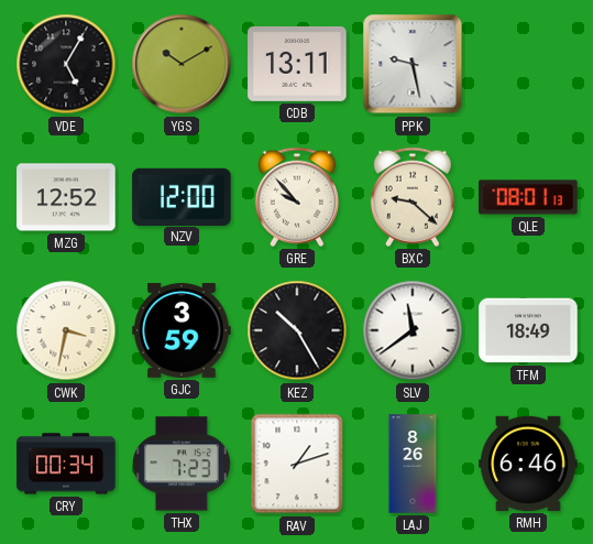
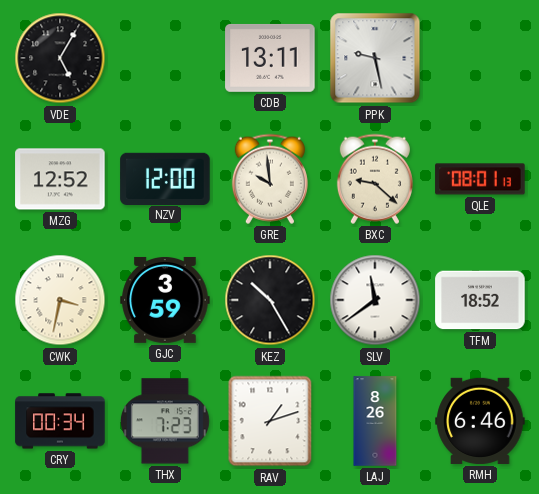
YGS: 10:10 -> none
GRE: 9:53 -> 9:59
TFM: 18:49 -> 18:52
